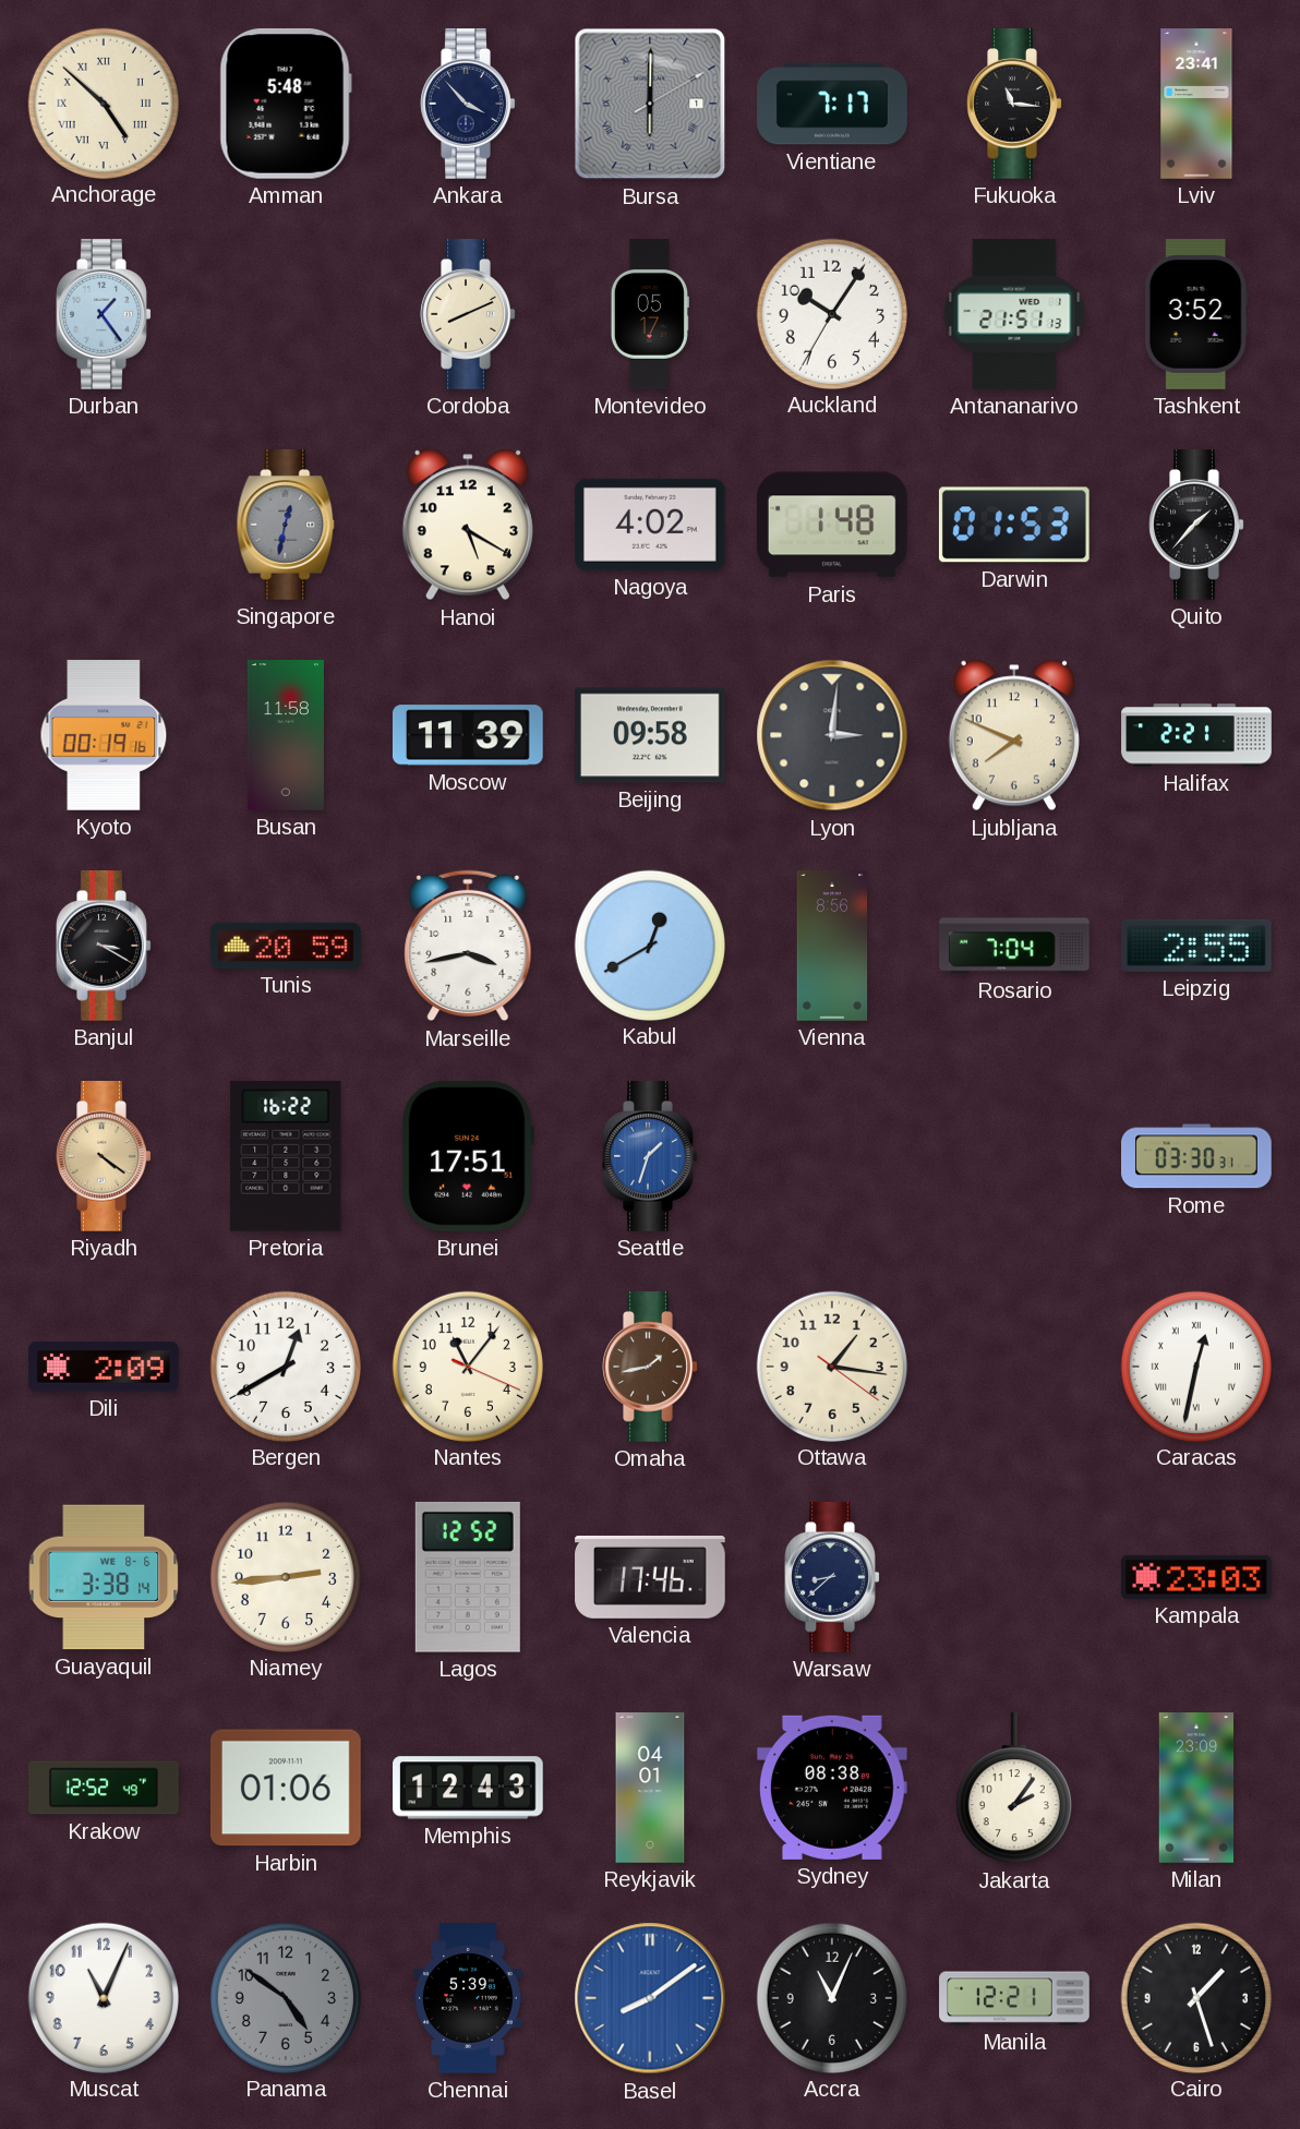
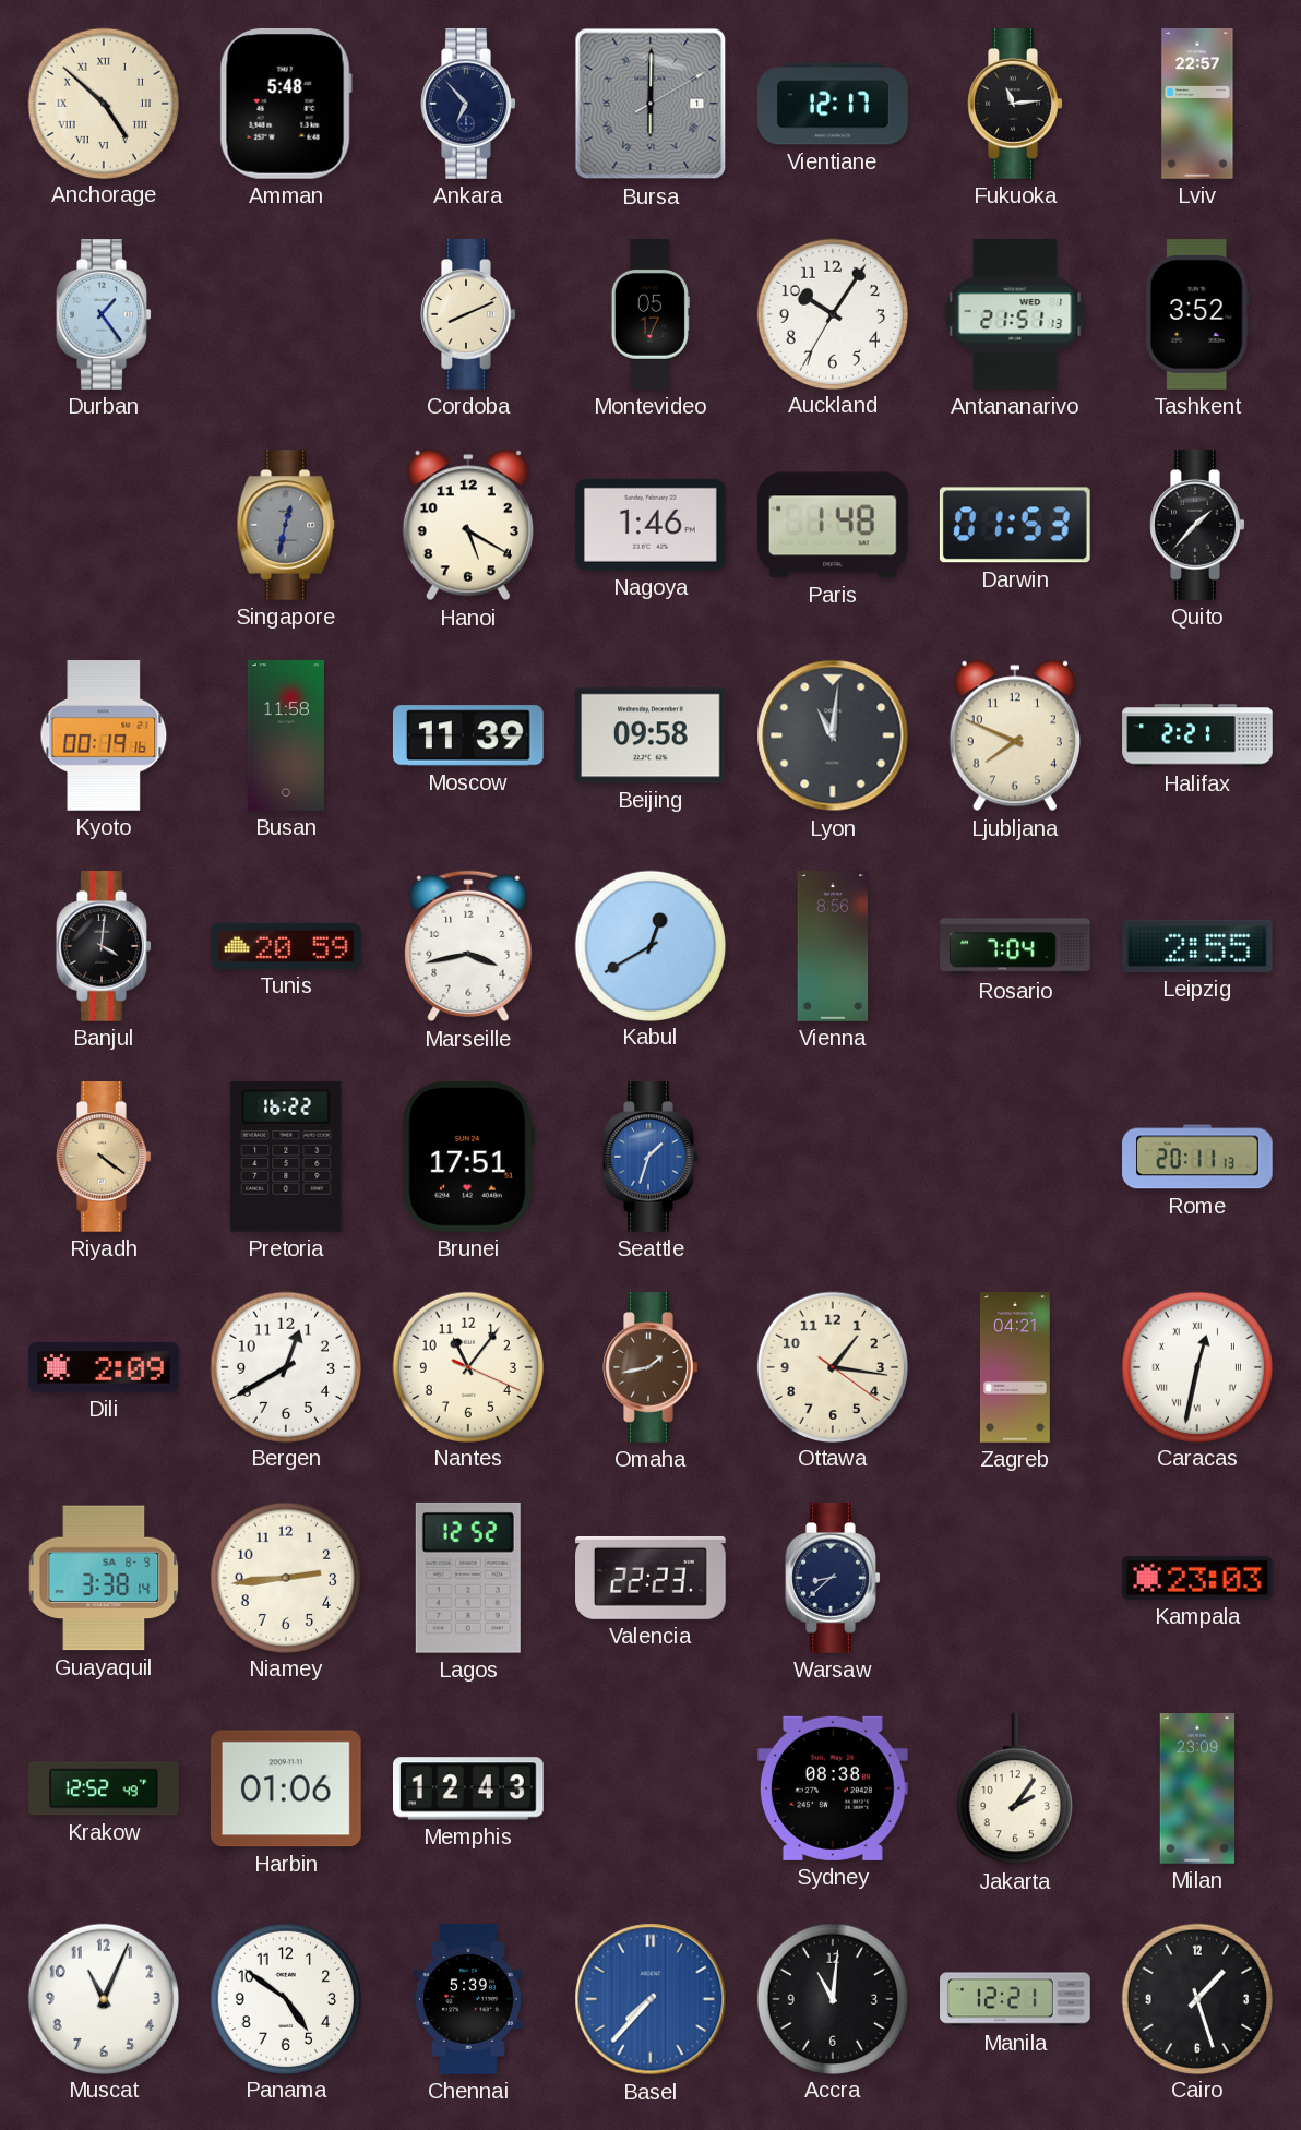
Ankara: 3:53 -> 6:53
Vientiane: 7:17 -> 12:17
Fukuoka: 11:16 -> 11:14
Lviv: 23:41 -> 22:57
Nagoya: 4:02 -> 1:46
Lyon: 3:01 -> 11:01
Banjul: 3:20 -> 4:01
Rome: 03:30 -> 20:11
Zagreb: none -> 04:21
Guayaquil date: WE 8-6 -> SA 8-9
Valencia: 17:46 -> 22:23
Reykjavik: 04:01 -> none
Panama dial: grey -> white
Basel: 8:09 -> 7:37
Accra: 11:04 -> 11:01
